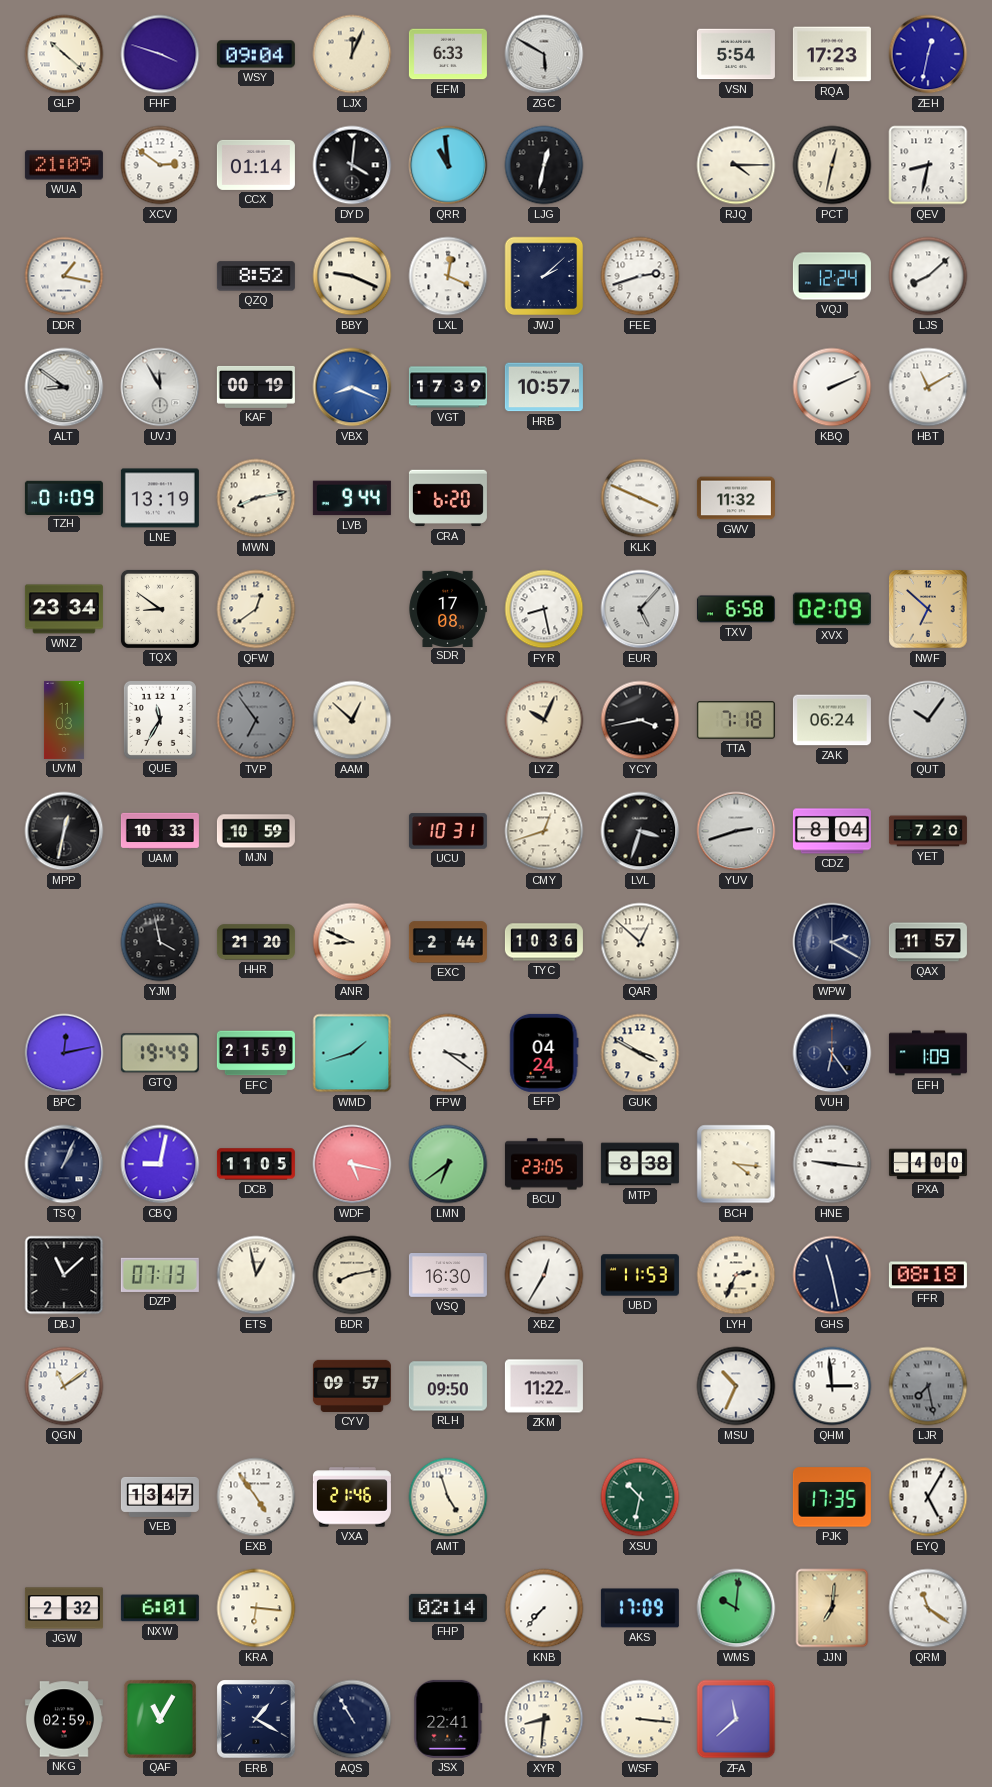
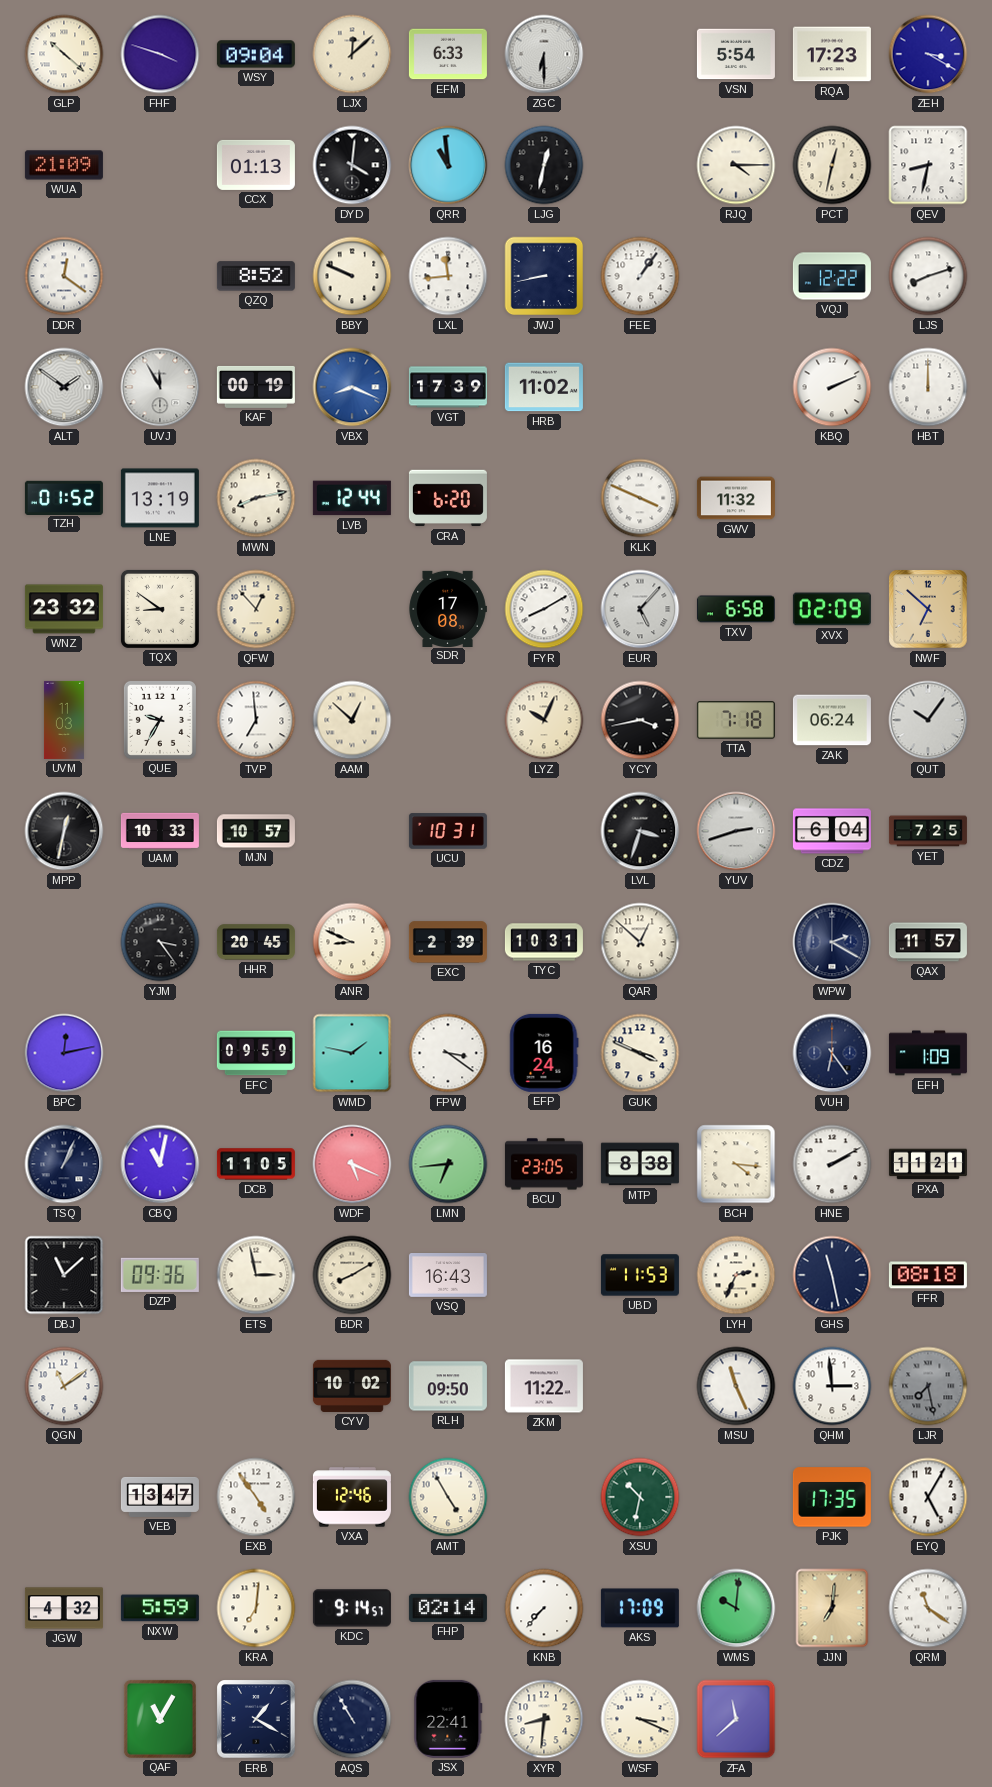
LJX: 12:04 -> 12:08
ZGC: 5:50 -> 6:30
ZEH: 12:32 -> 3:20
XCV: 2:51 -> none
CCX: 01:14 -> 01:13
DDR: 1:17 -> 12:21
BBY: 9:19 -> 9:49
LXL: 12:19 -> 11:44
JWJ: 2:08 -> 8:43
FEE: 2:42 -> 1:06
VQJ: 12:24 -> 12:22
LJS: 8:08 -> 8:12
ALT: 8:51 -> 1:51
HRB: 10:57 -> 11:02
HBT: 11:10 -> 12:00
TZH: 01:09 -> 01:52
LVB: 9:44 -> 12:44
WNZ: 23:34 -> 23:32
QFW: 12:39 -> 12:53
FYR: 8:28 -> 8:10
QUE: 11:35 -> 9:35
TVP: 6:54 -> 6:59
TVP dial: grey -> white
MJN: 10:59 -> 10:57
CMY: 12:42 -> none
CDZ: 8:04 -> 6:04
YET: 7:20 -> 7:25
YJM: 3:58 -> 3:24
HHR: 21:20 -> 20:45
EXC: 2:44 -> 2:39
TYC: 10:36 -> 10:31
GTQ: 19:49 -> none
EFC: 21:59 -> 09:59
WMD: 1:42 -> 1:47
EFP: 04:24 -> 16:24
GUK: 3:50 -> 3:49
CBQ: 9:02 -> 11:02
WDF: 5:17 -> 5:19
LMN: 6:39 -> 6:44
HNE: 9:16 -> 2:10
PXA: 4:00 -> 11:21
DZP: 07:13 -> 09:36
ETS: 12:58 -> 2:58
BDR: 8:13 -> 8:10
VSQ: 16:30 -> 16:43
XBZ: 12:35 -> none
CYV: 09:57 -> 10:02
MSU: 10:34 -> 11:26
VXA: 21:46 -> 12:46
AMT: 4:57 -> 4:55
JGW: 2:32 -> 4:32
NXW: 6:01 -> 5:59
KRA: 6:16 -> 7:01
KDC: none -> 9:14
NKG: 02:59 -> none
WSF: 3:16 -> 3:19
